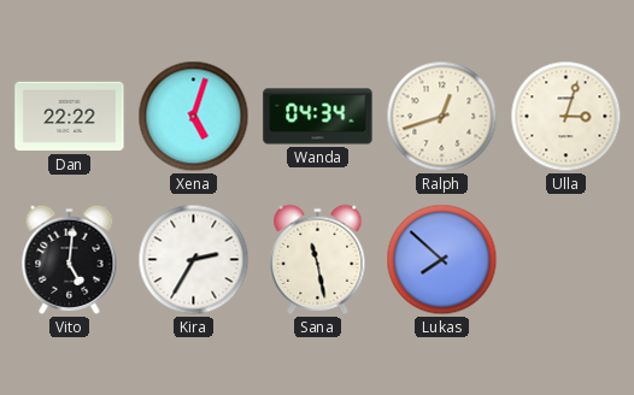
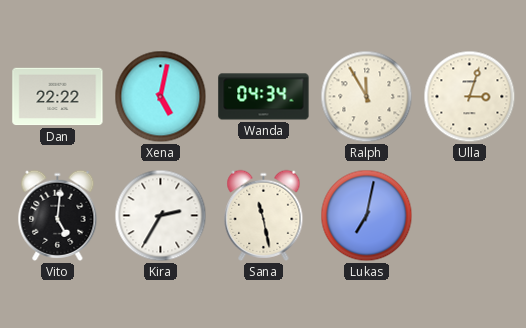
Xena: 5:03 -> 5:02
Ralph: 12:42 -> 11:55
Lukas: 7:52 -> 7:02
